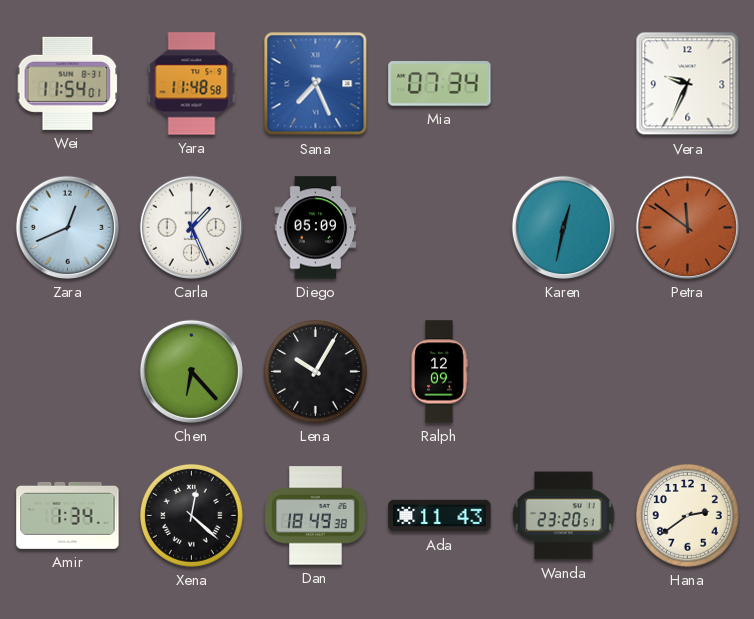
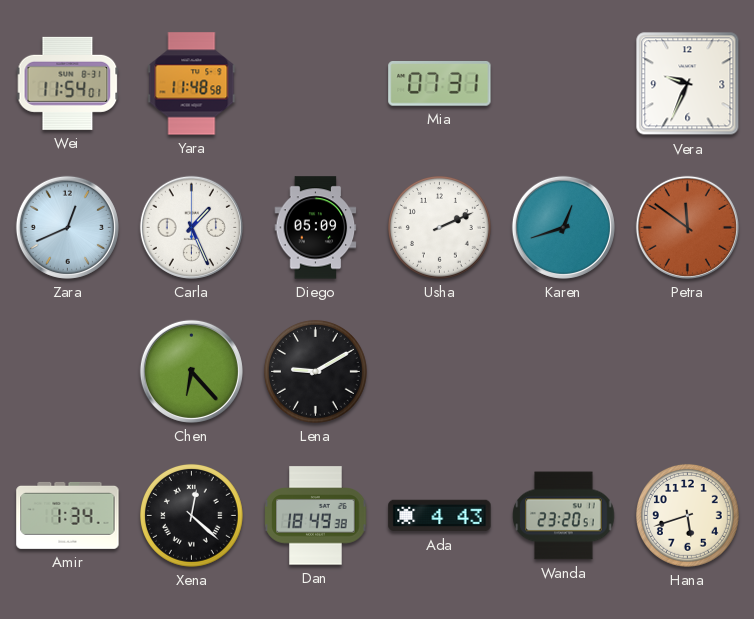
Sana: 7:26 -> none
Mia: 07:34 -> 07:31
Usha: none -> 2:11
Karen: 12:32 -> 12:42
Lena: 10:05 -> 9:10
Ralph: 12:09 -> none
Ada: 11:43 -> 4:43
Hana: 2:39 -> 5:42
